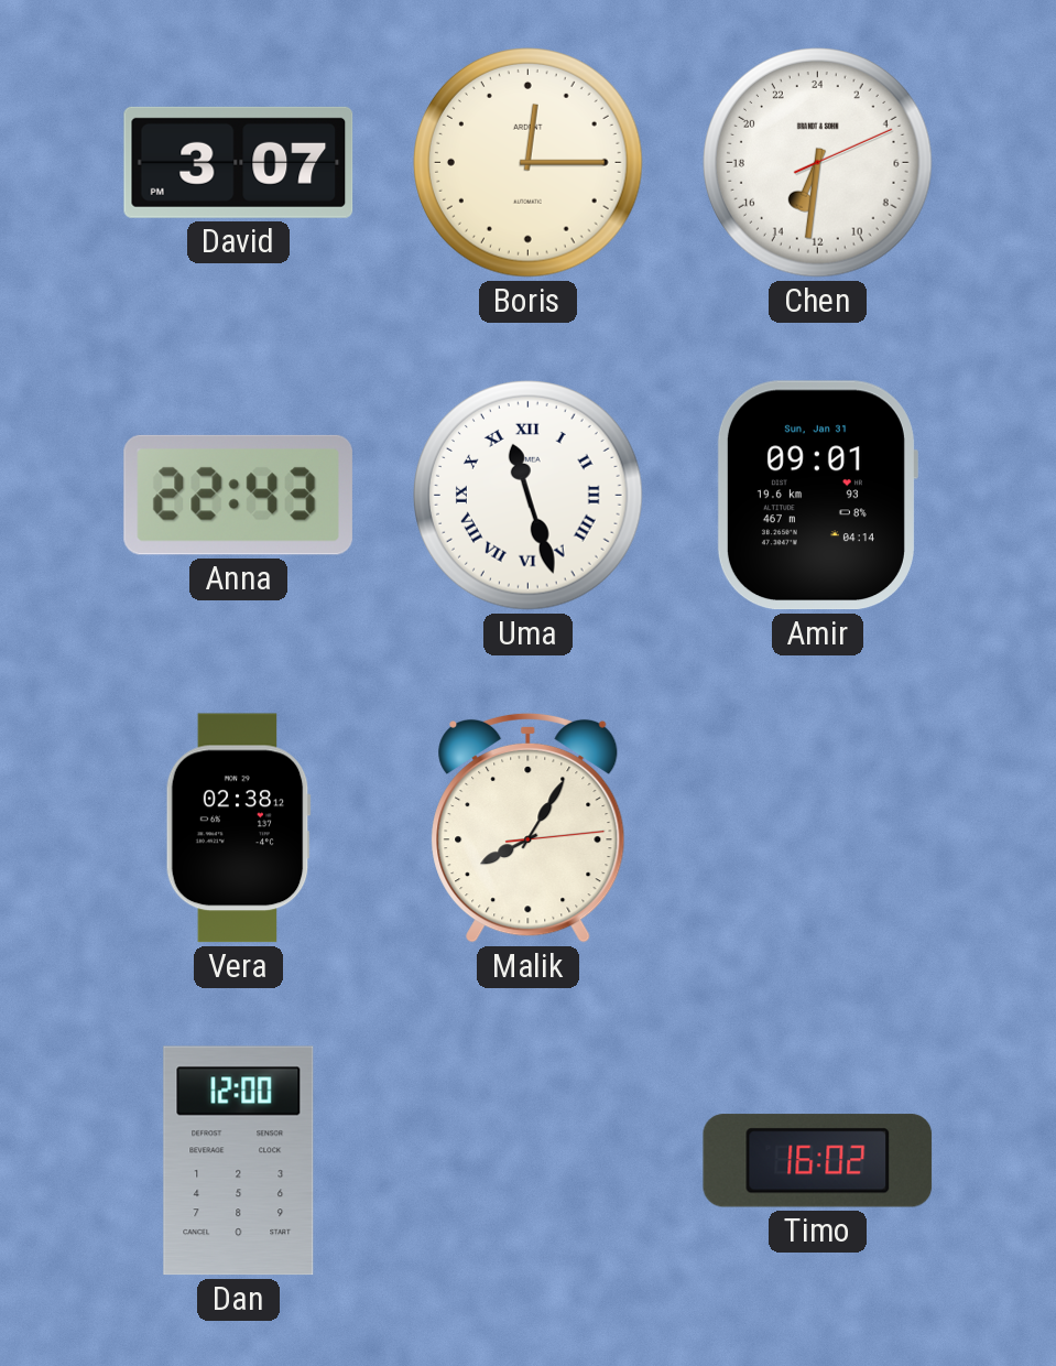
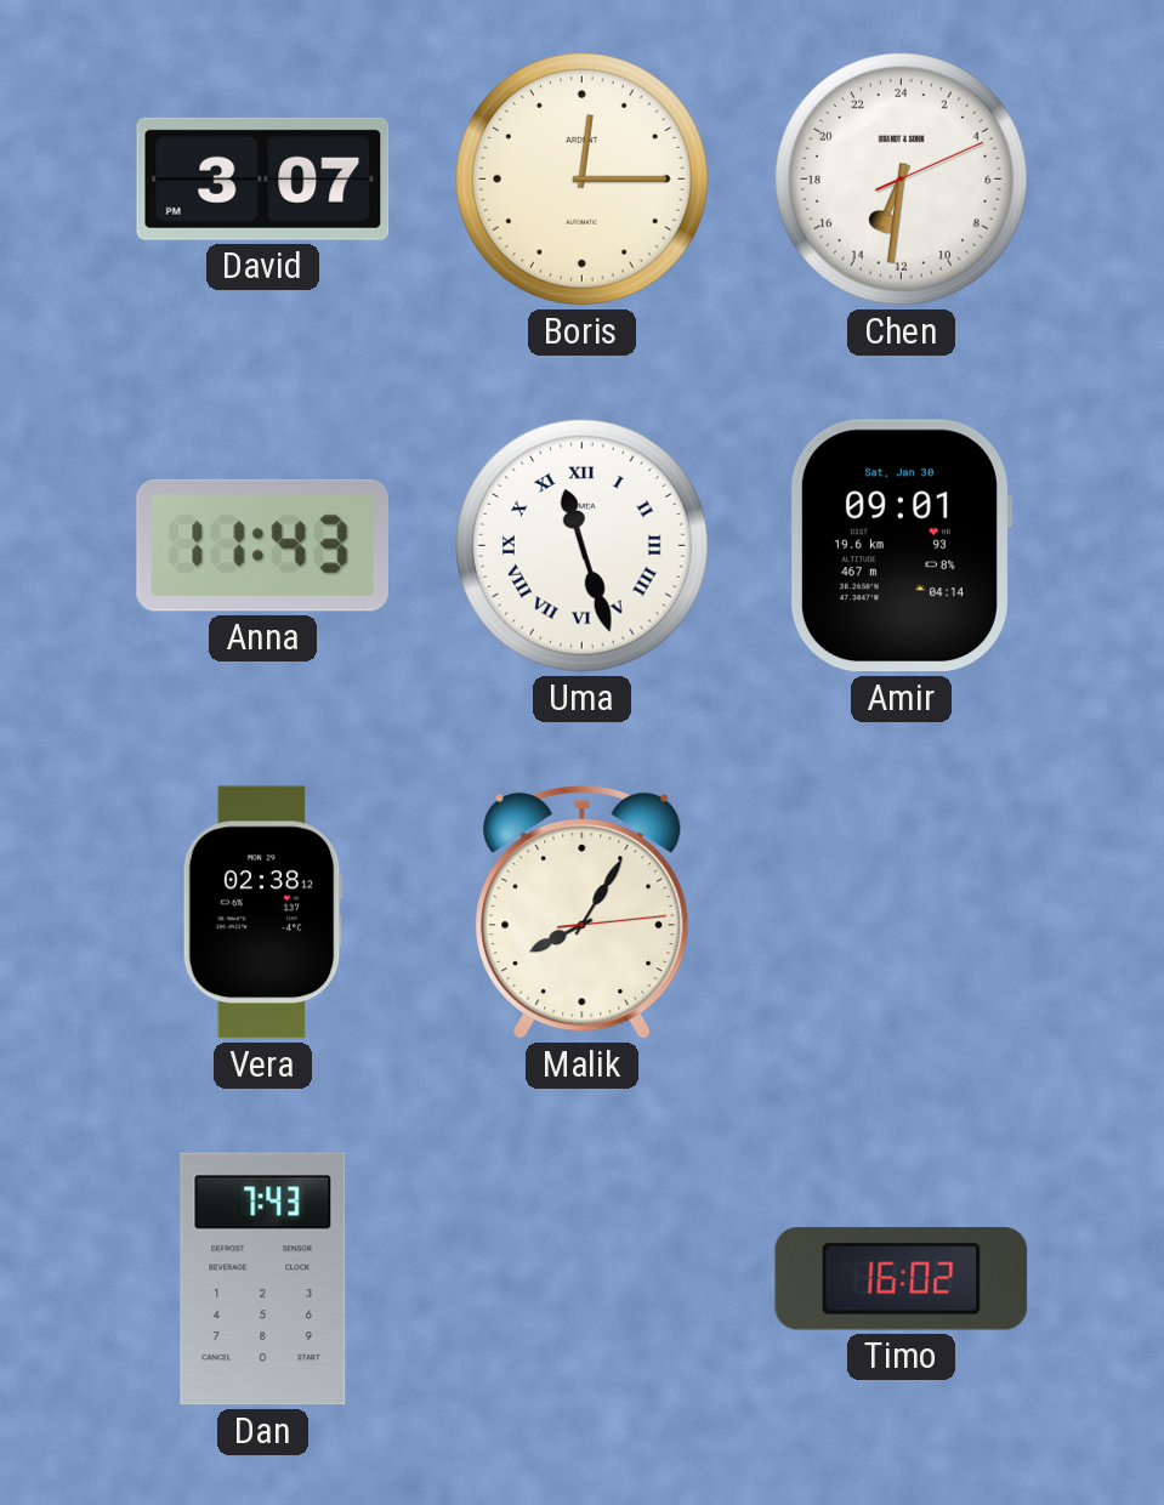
Anna: 22:43 -> 11:43
Amir date: Sun, Jan 31 -> Sat, Jan 30
Dan: 12:00 -> 7:43
